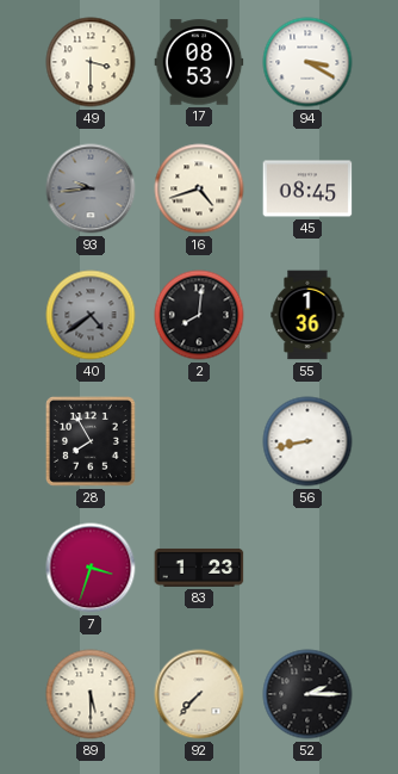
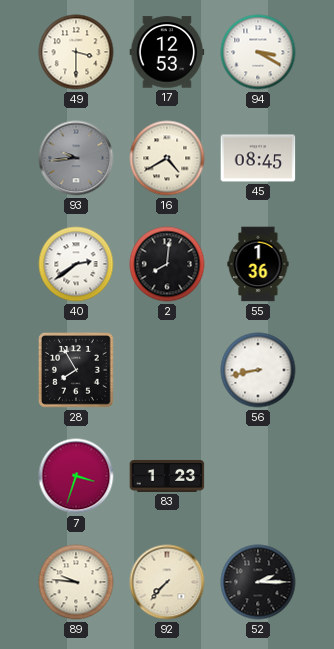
17: 08:53 -> 12:53
16: 4:42 -> 4:40
40: 4:39 -> 2:39
40 dial: grey -> white
89: 5:30 -> 9:46
